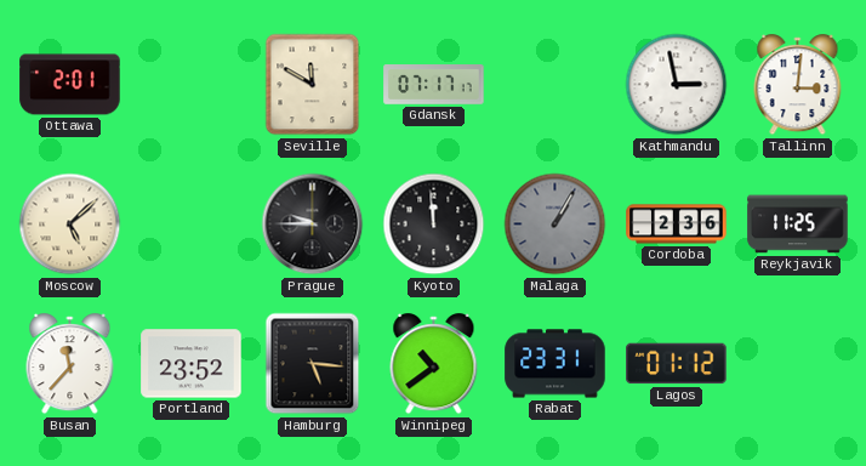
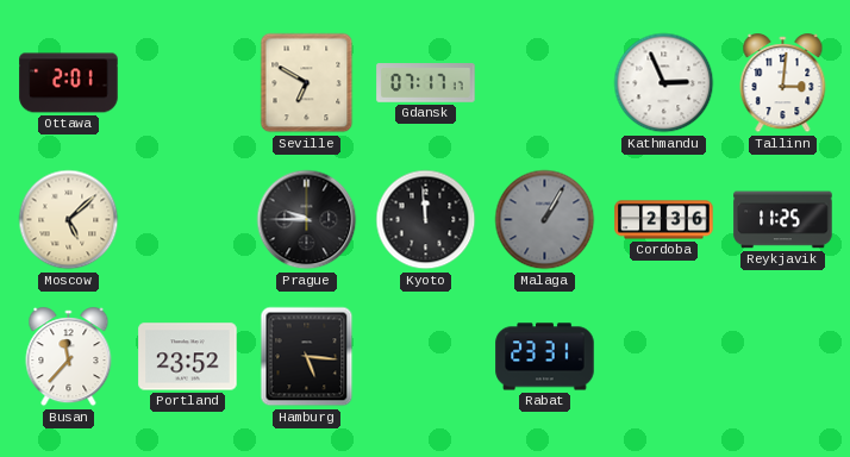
Seville: 11:50 -> 6:50
Kathmandu: 2:58 -> 2:56
Winnipeg: 10:39 -> none
Lagos: 01:12 -> none
